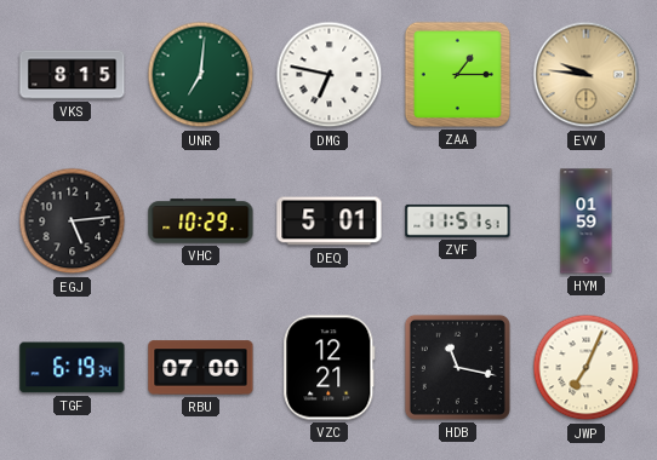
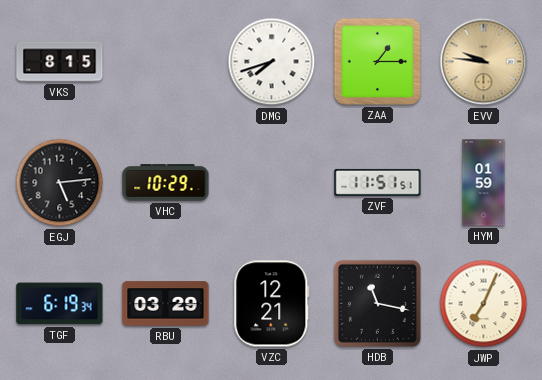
UNR: 7:01 -> none
DMG: 6:47 -> 7:42
DEQ: 5:01 -> none
RBU: 07:00 -> 03:29
